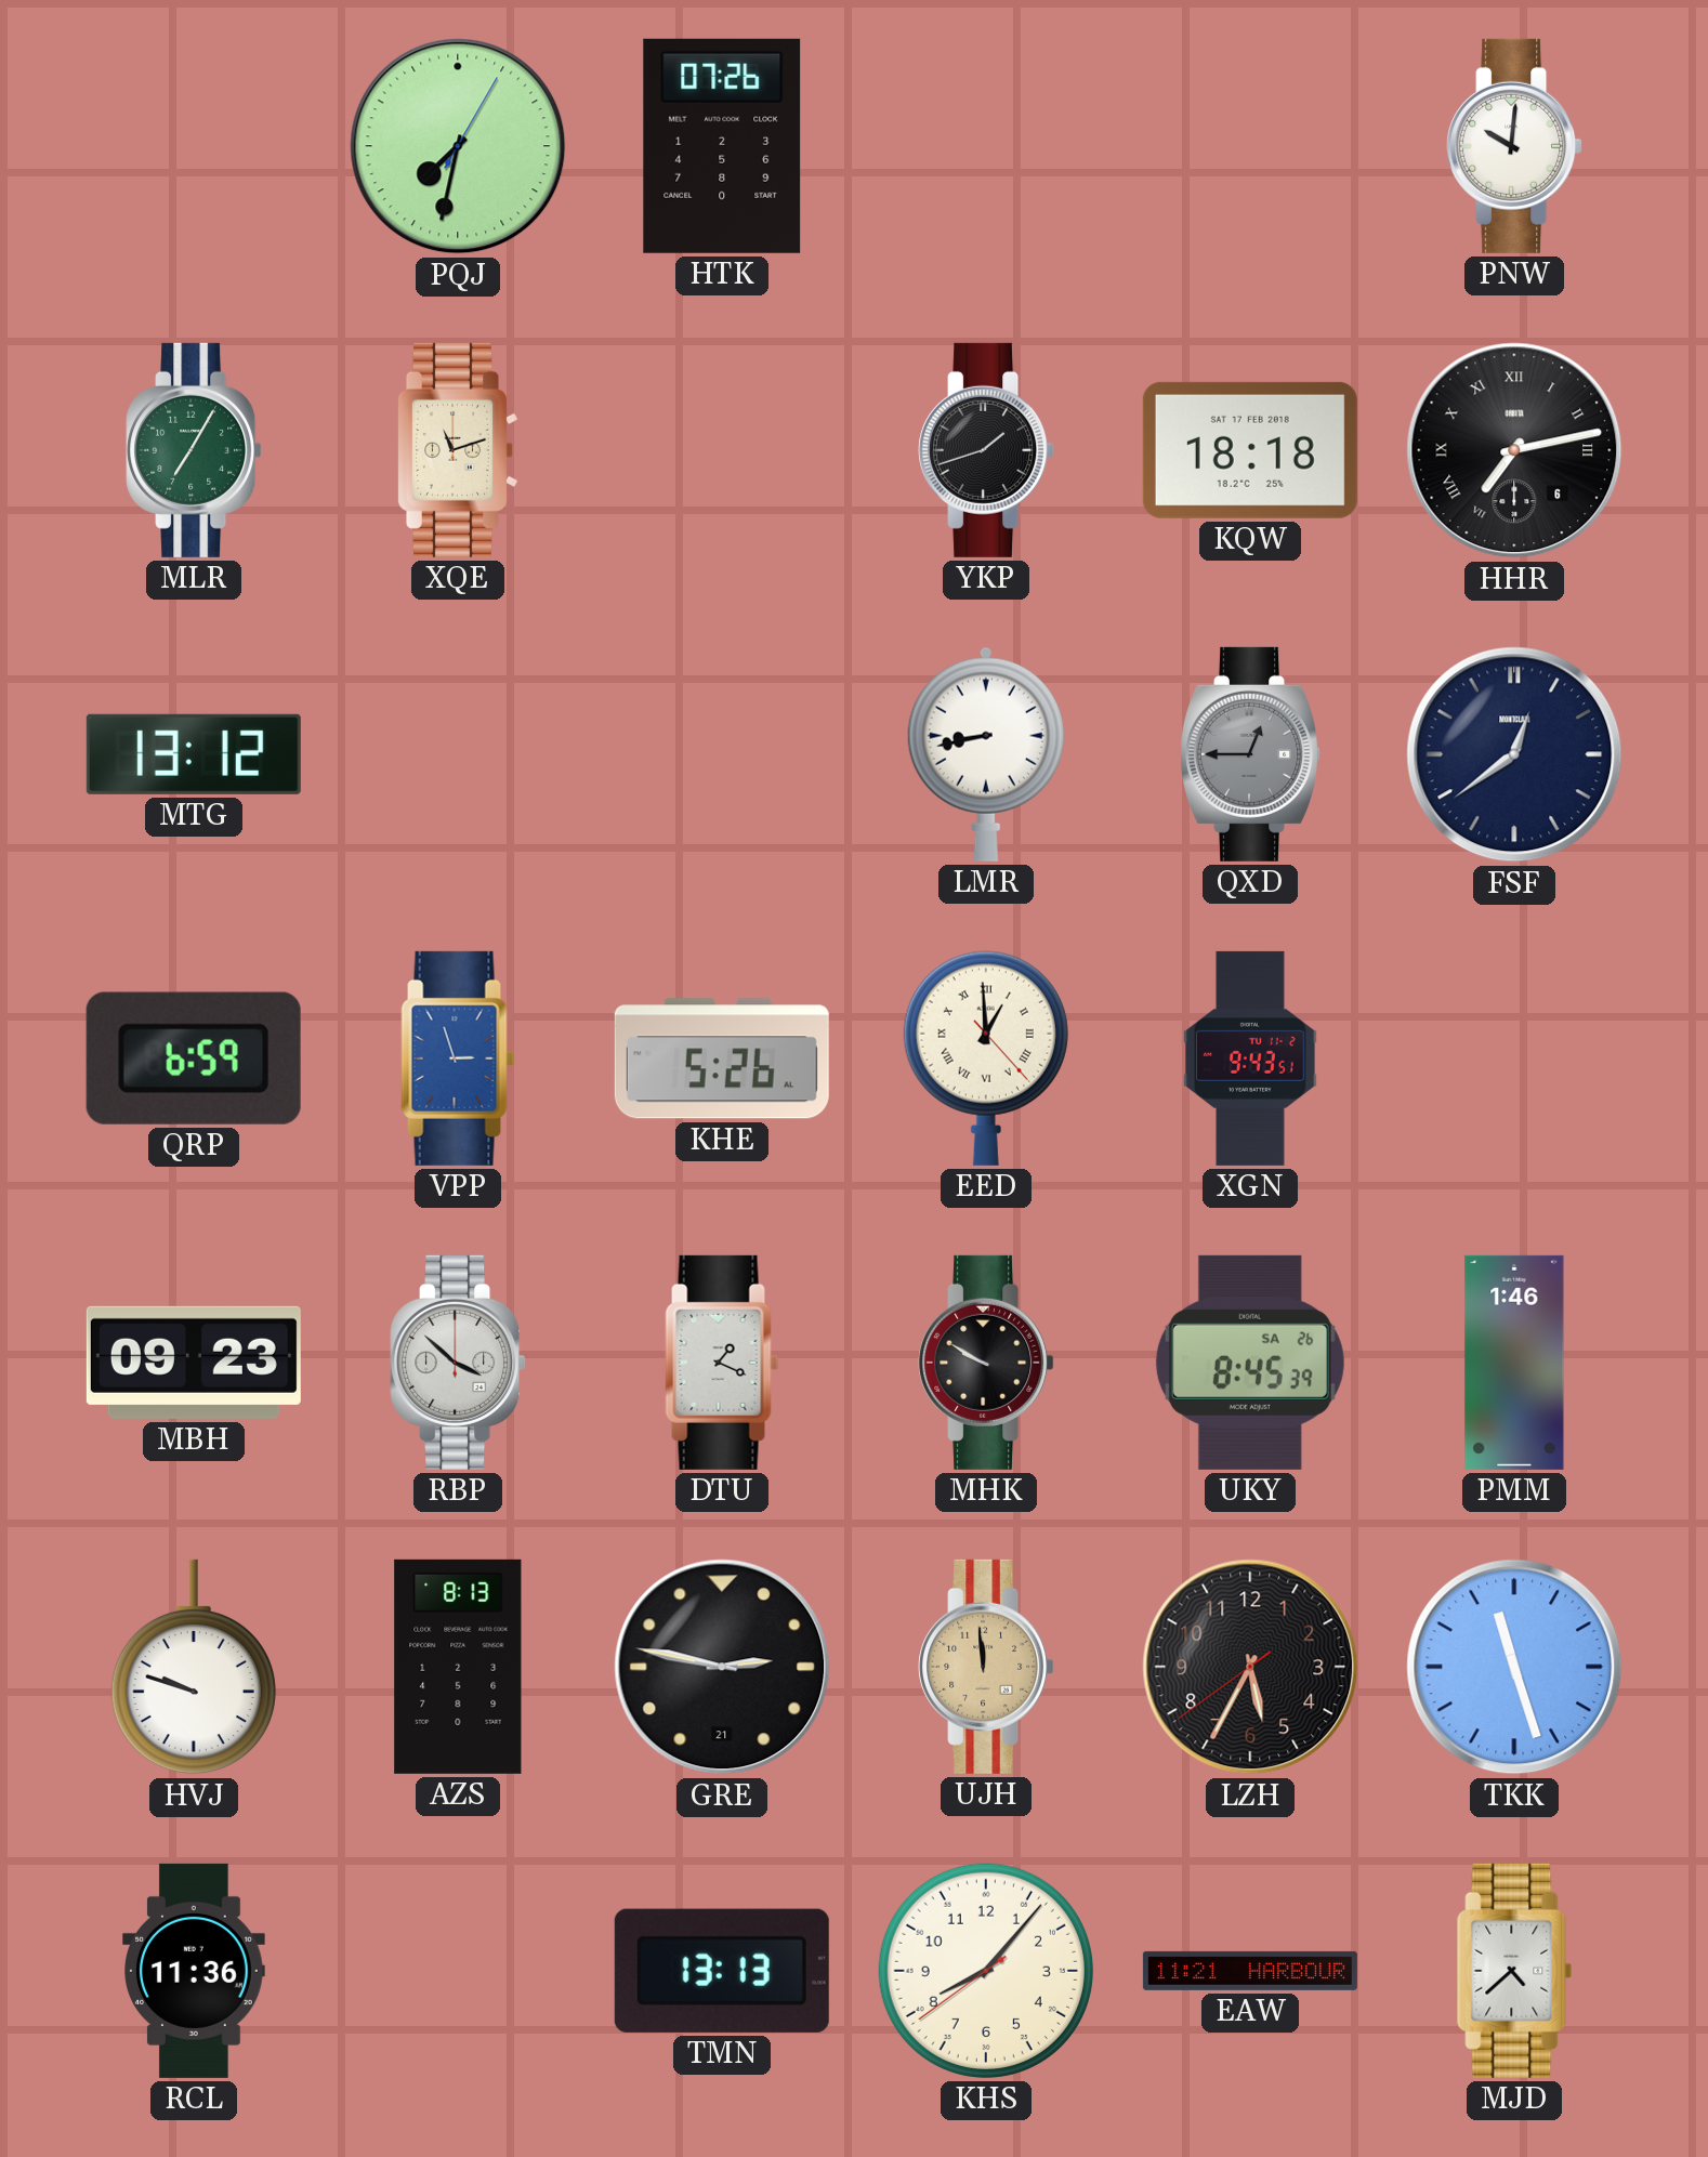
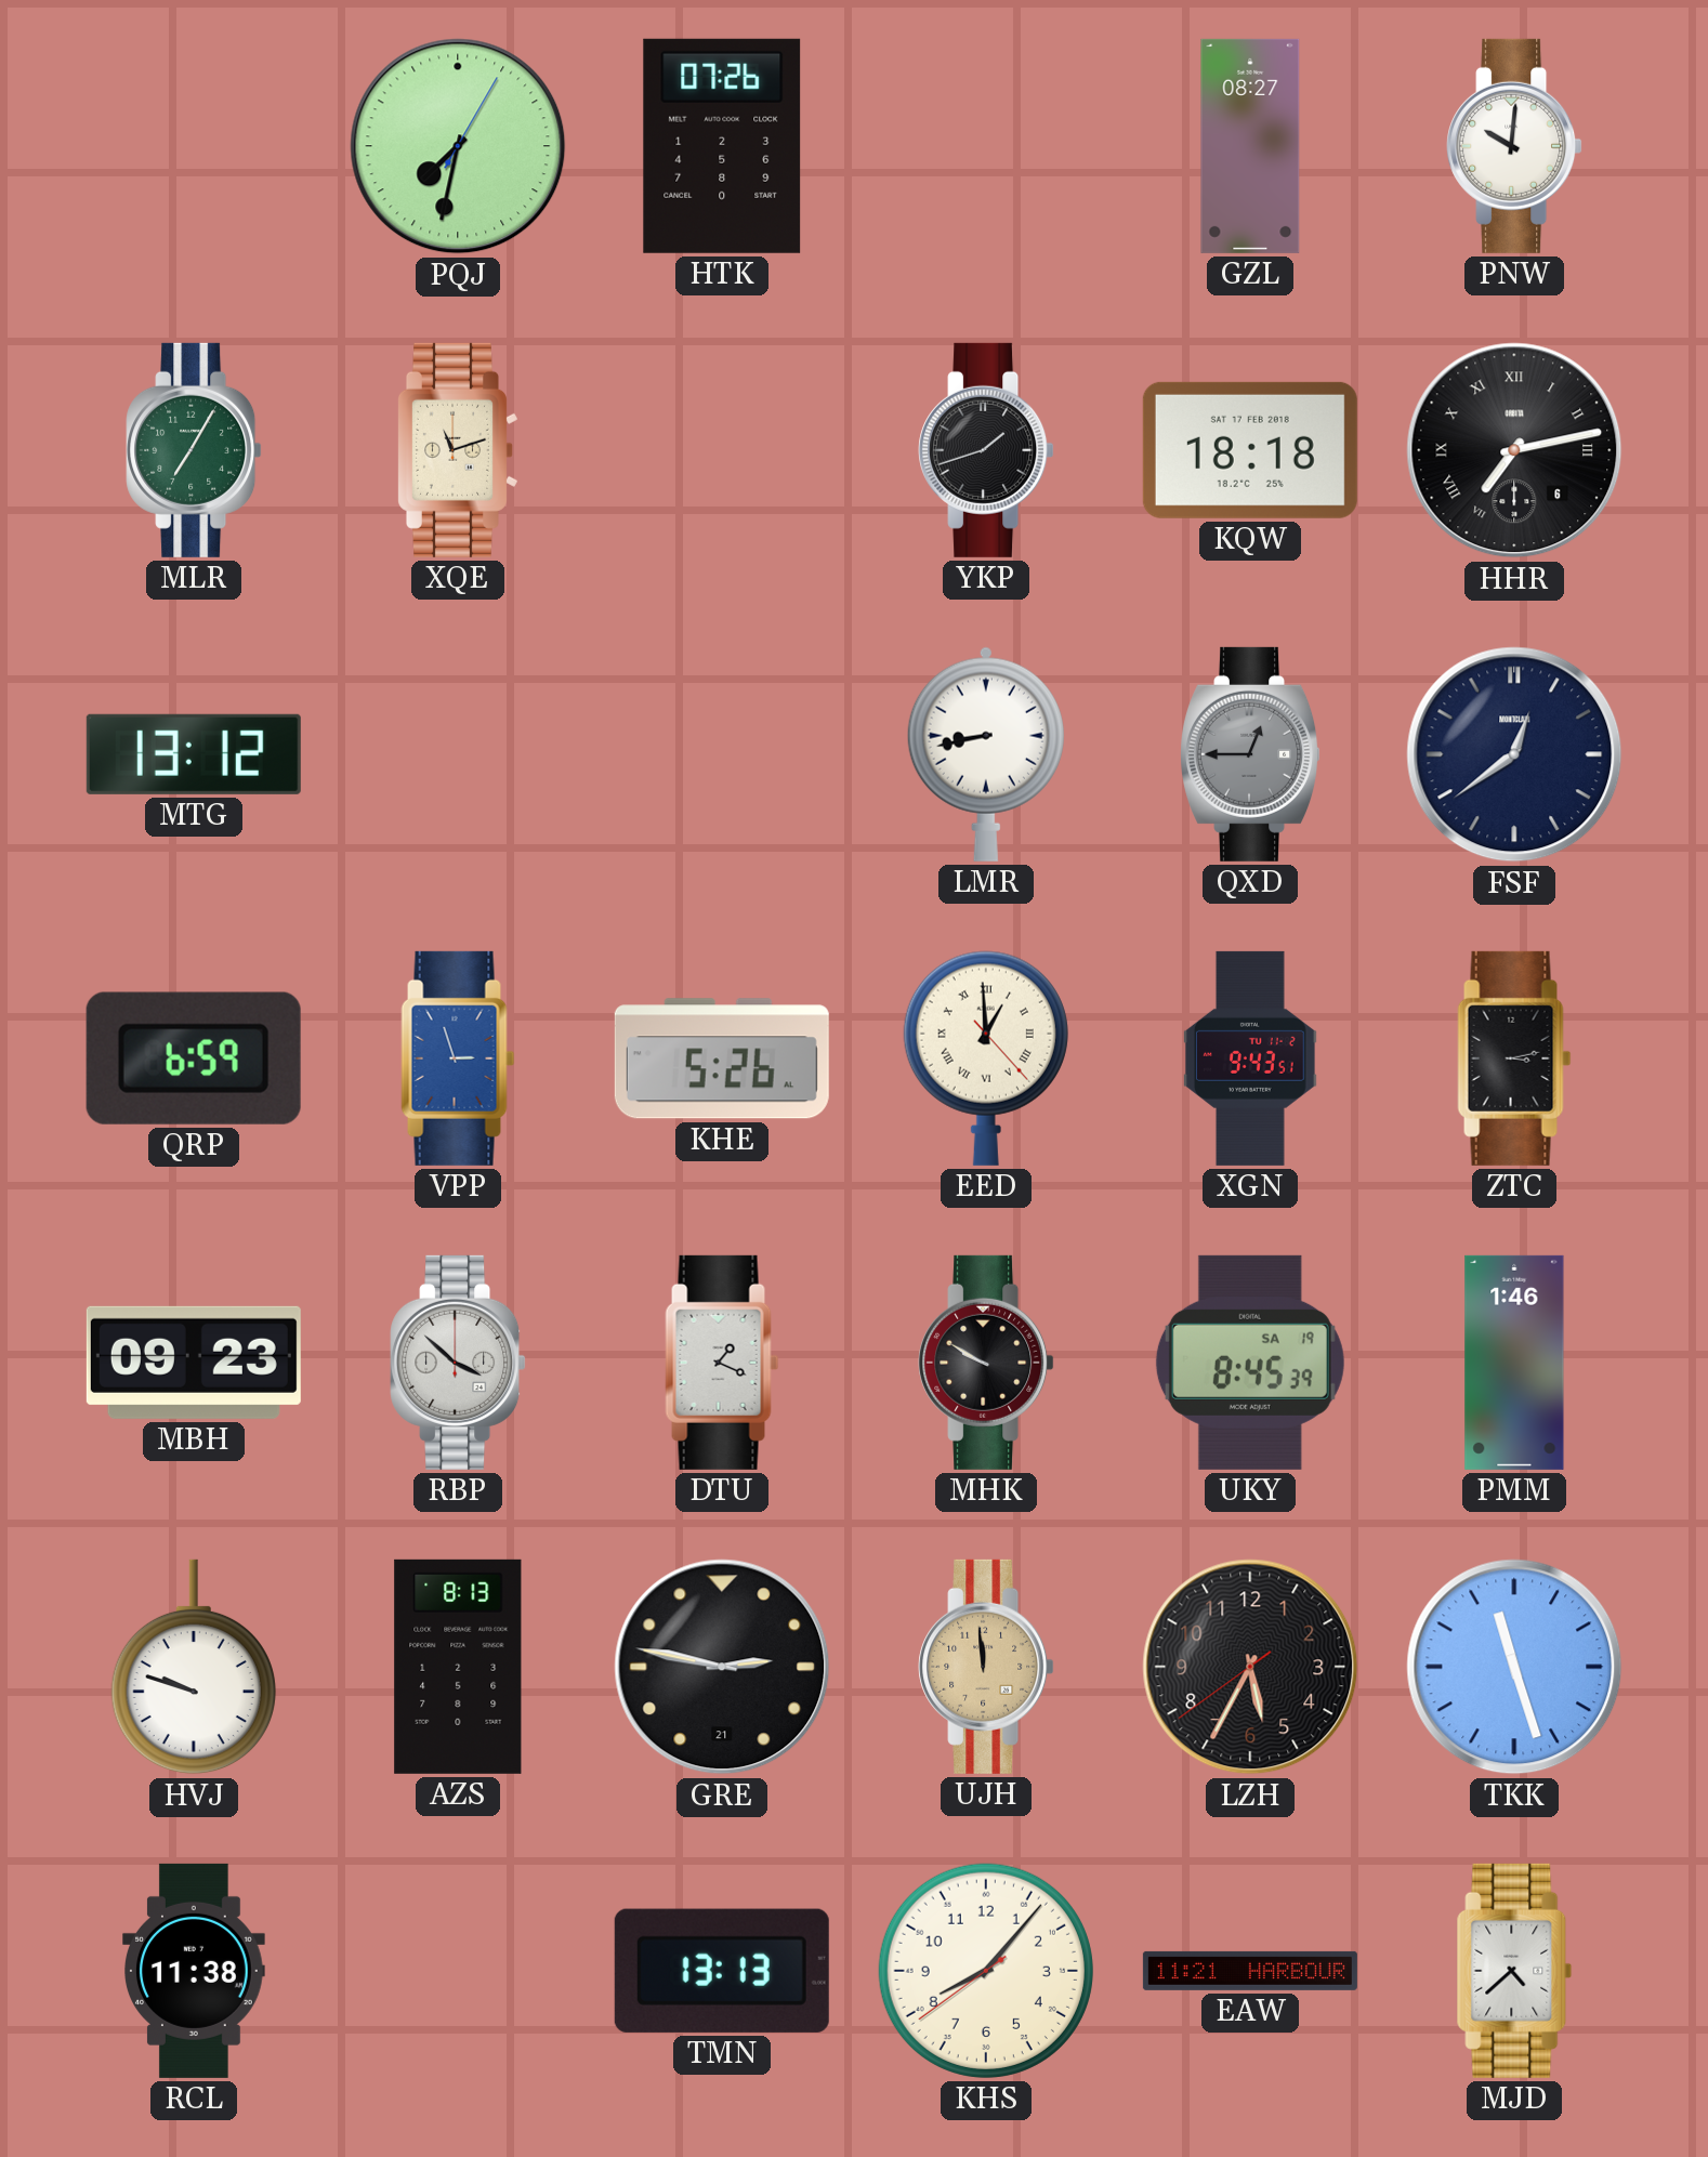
GZL: none -> 08:27
ZTC: none -> 3:13
UKY date: SA 26 -> SA 19
RCL: 11:36 -> 11:38
